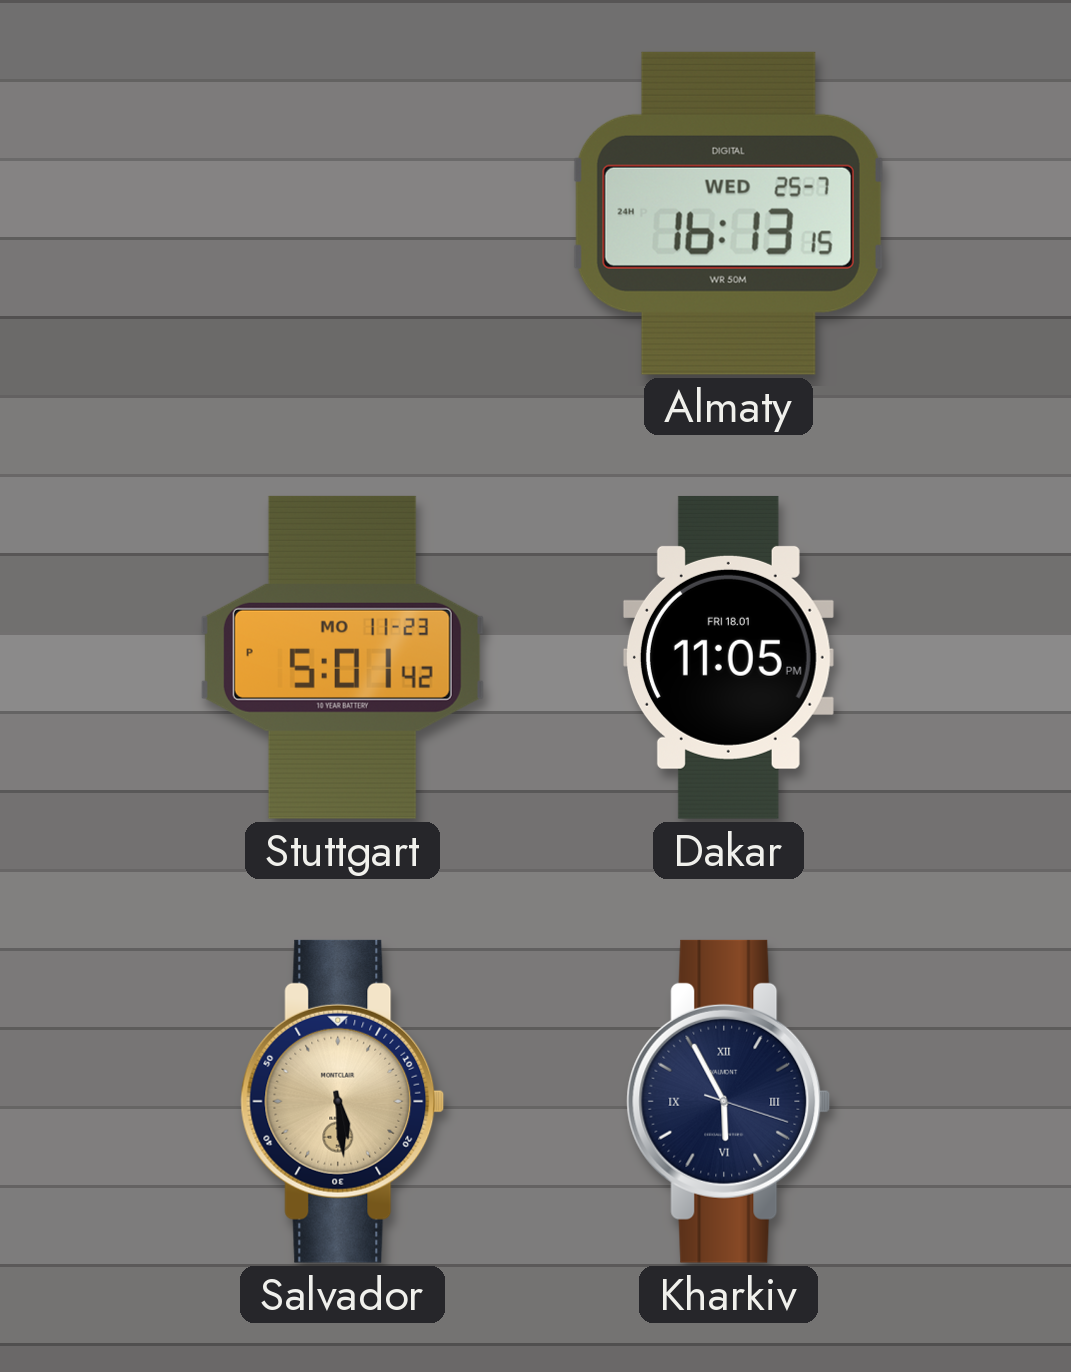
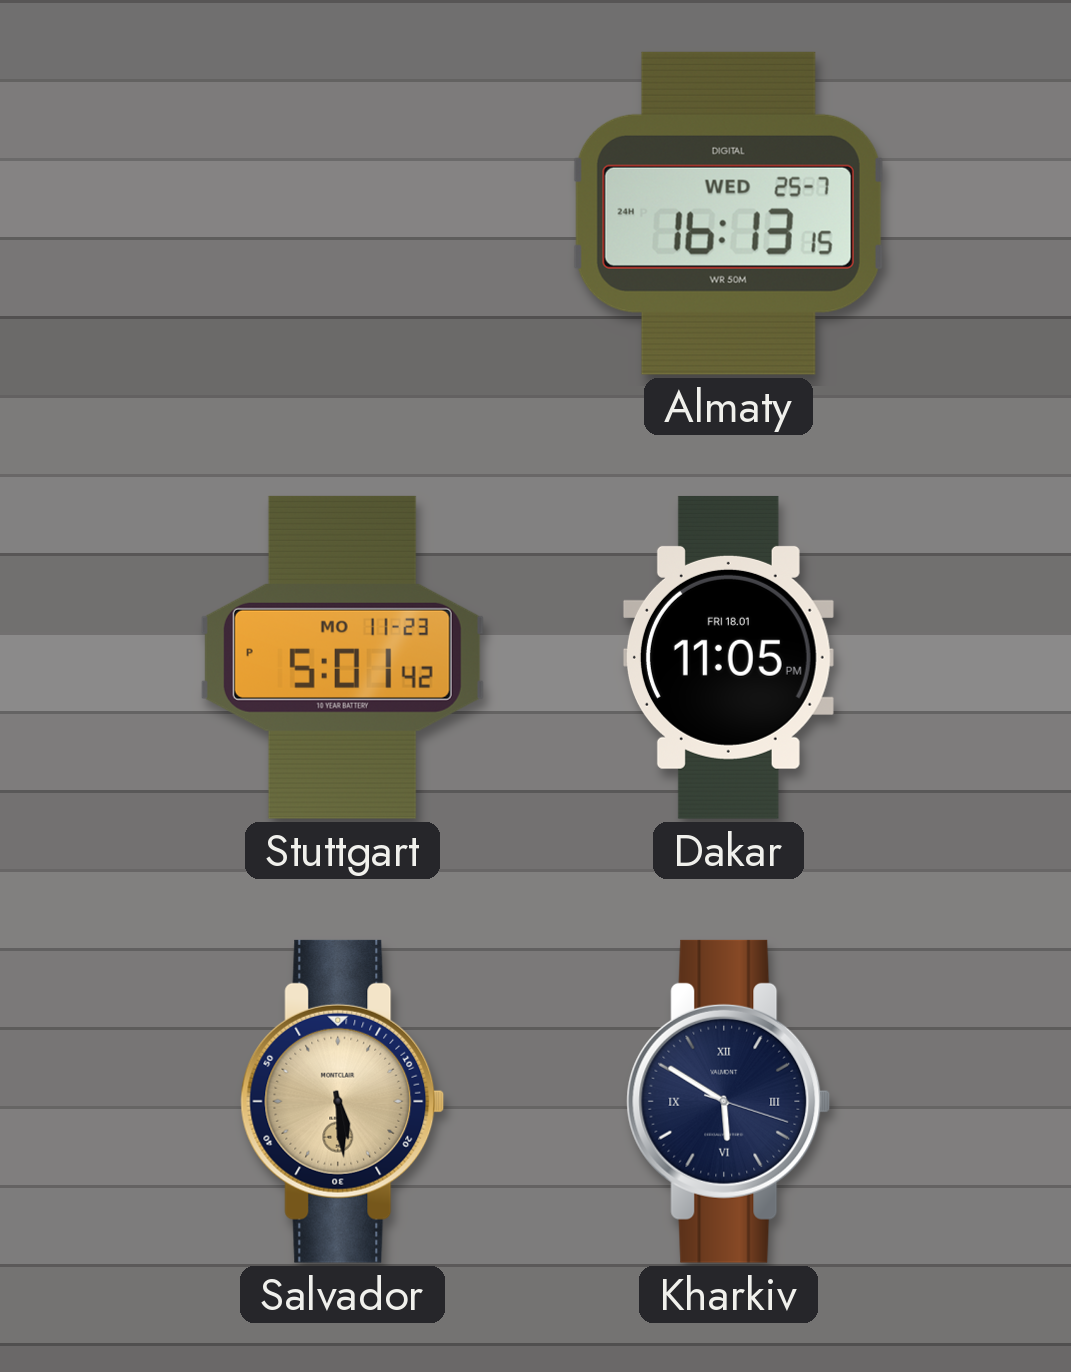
Kharkiv: 5:55 -> 5:50
